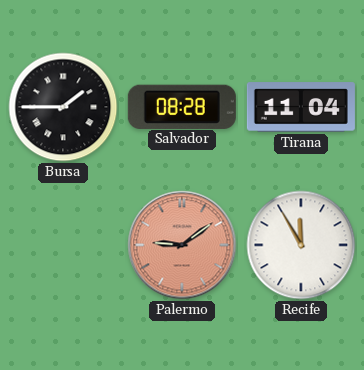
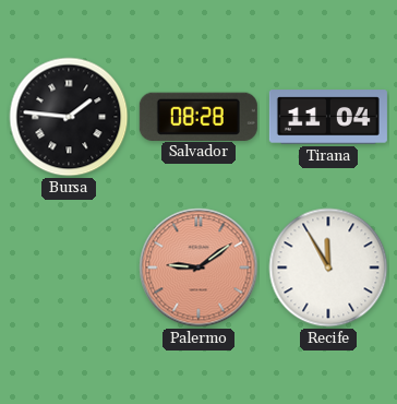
Bursa: 1:45 -> 1:46
